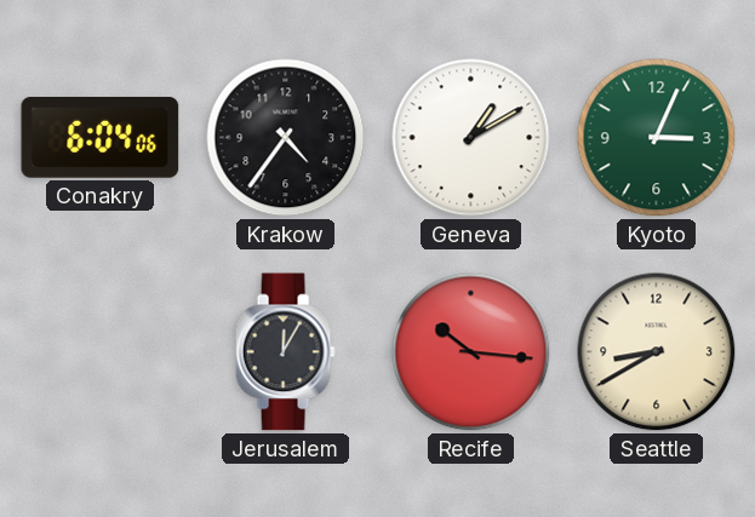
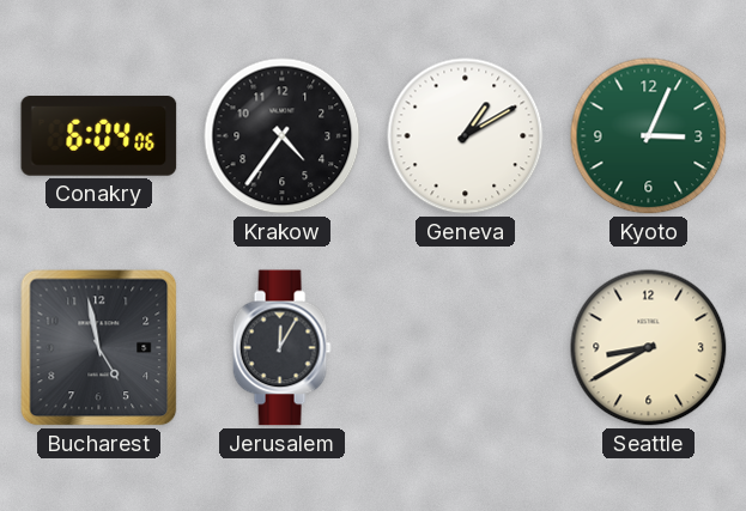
Bucharest: none -> 4:58
Recife: 10:16 -> none
